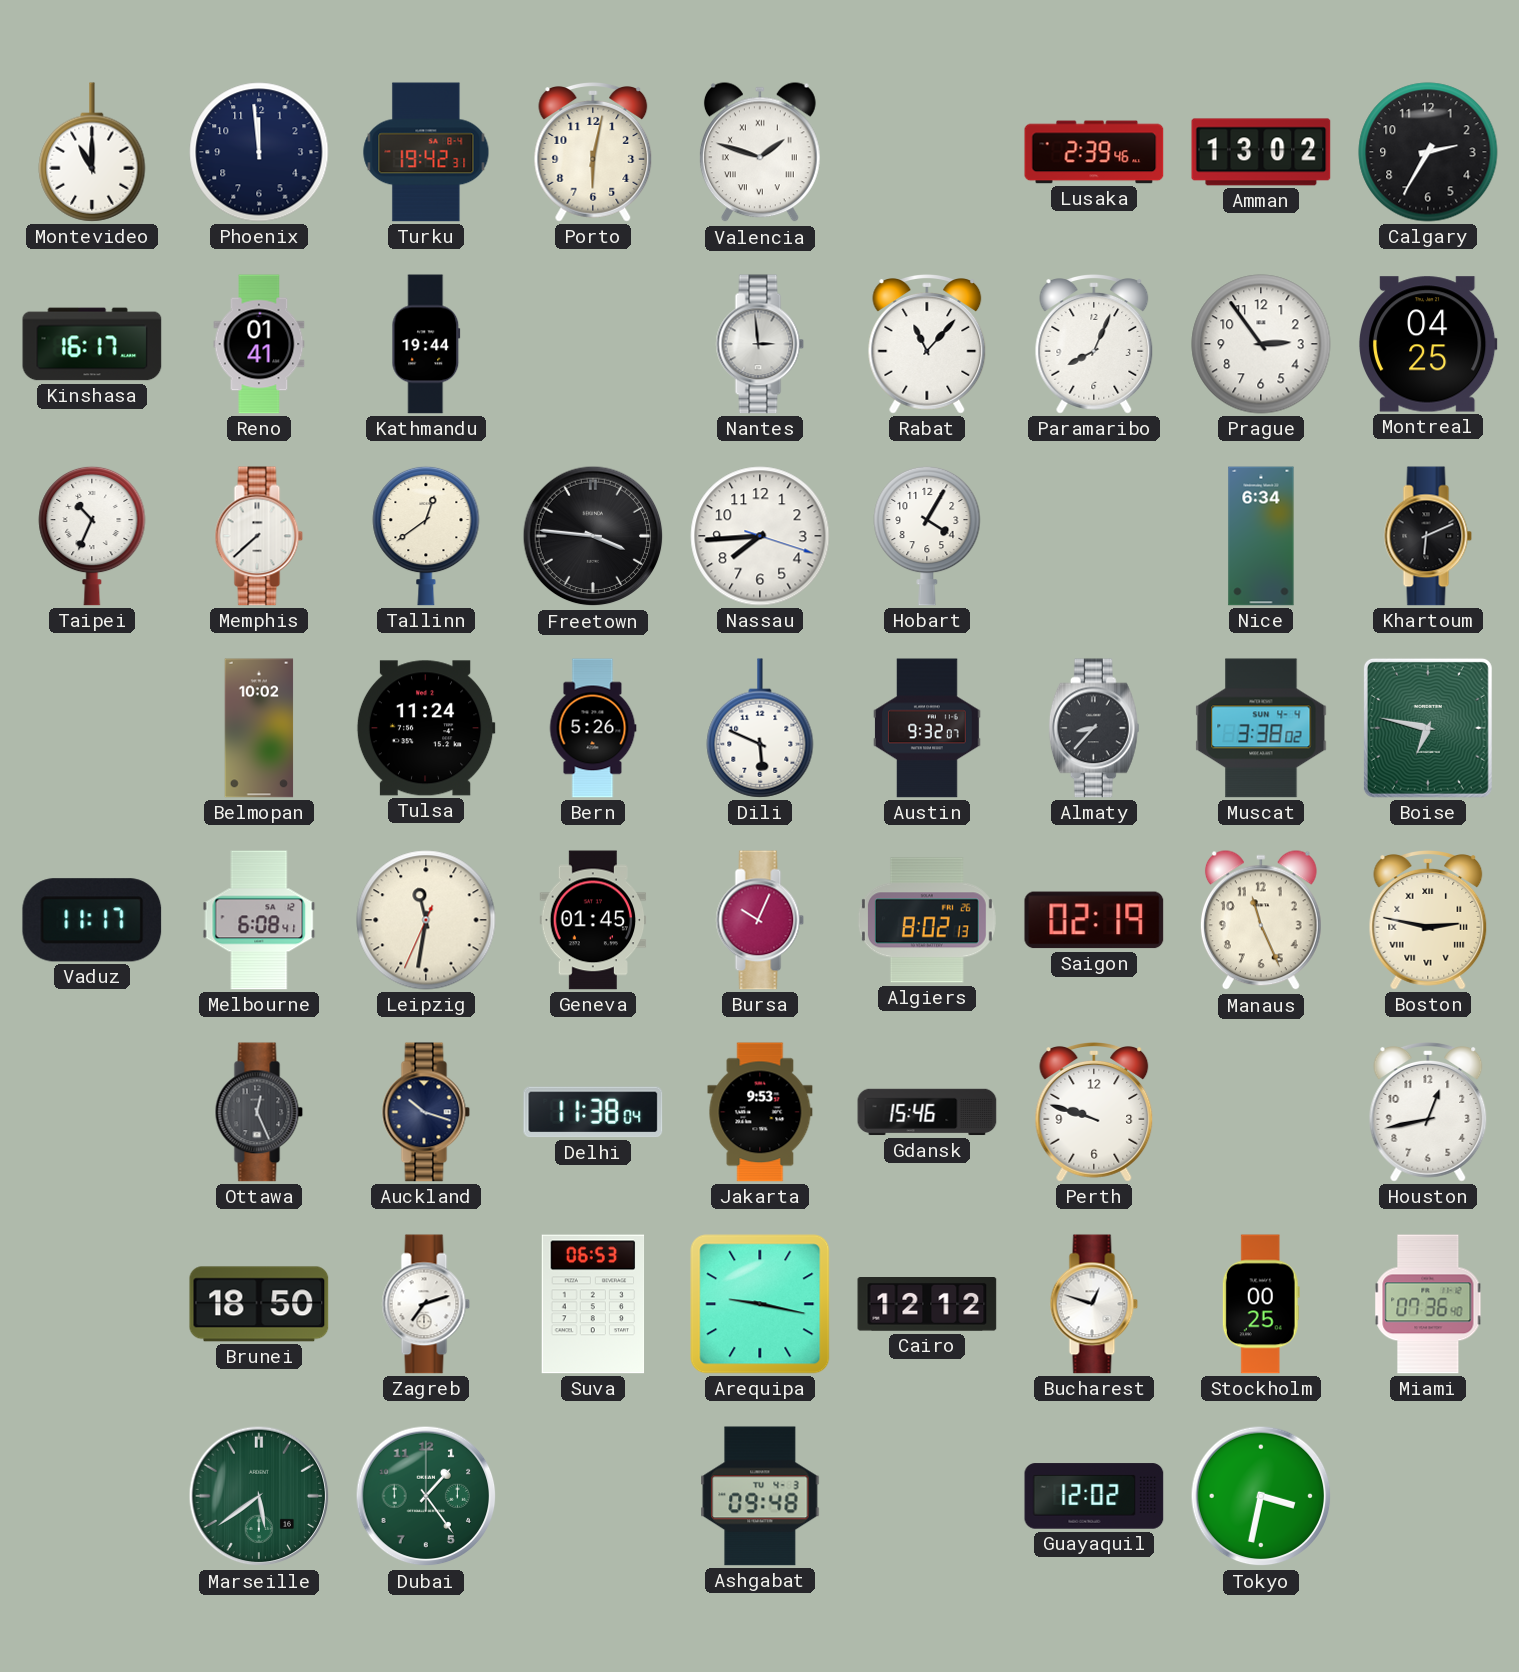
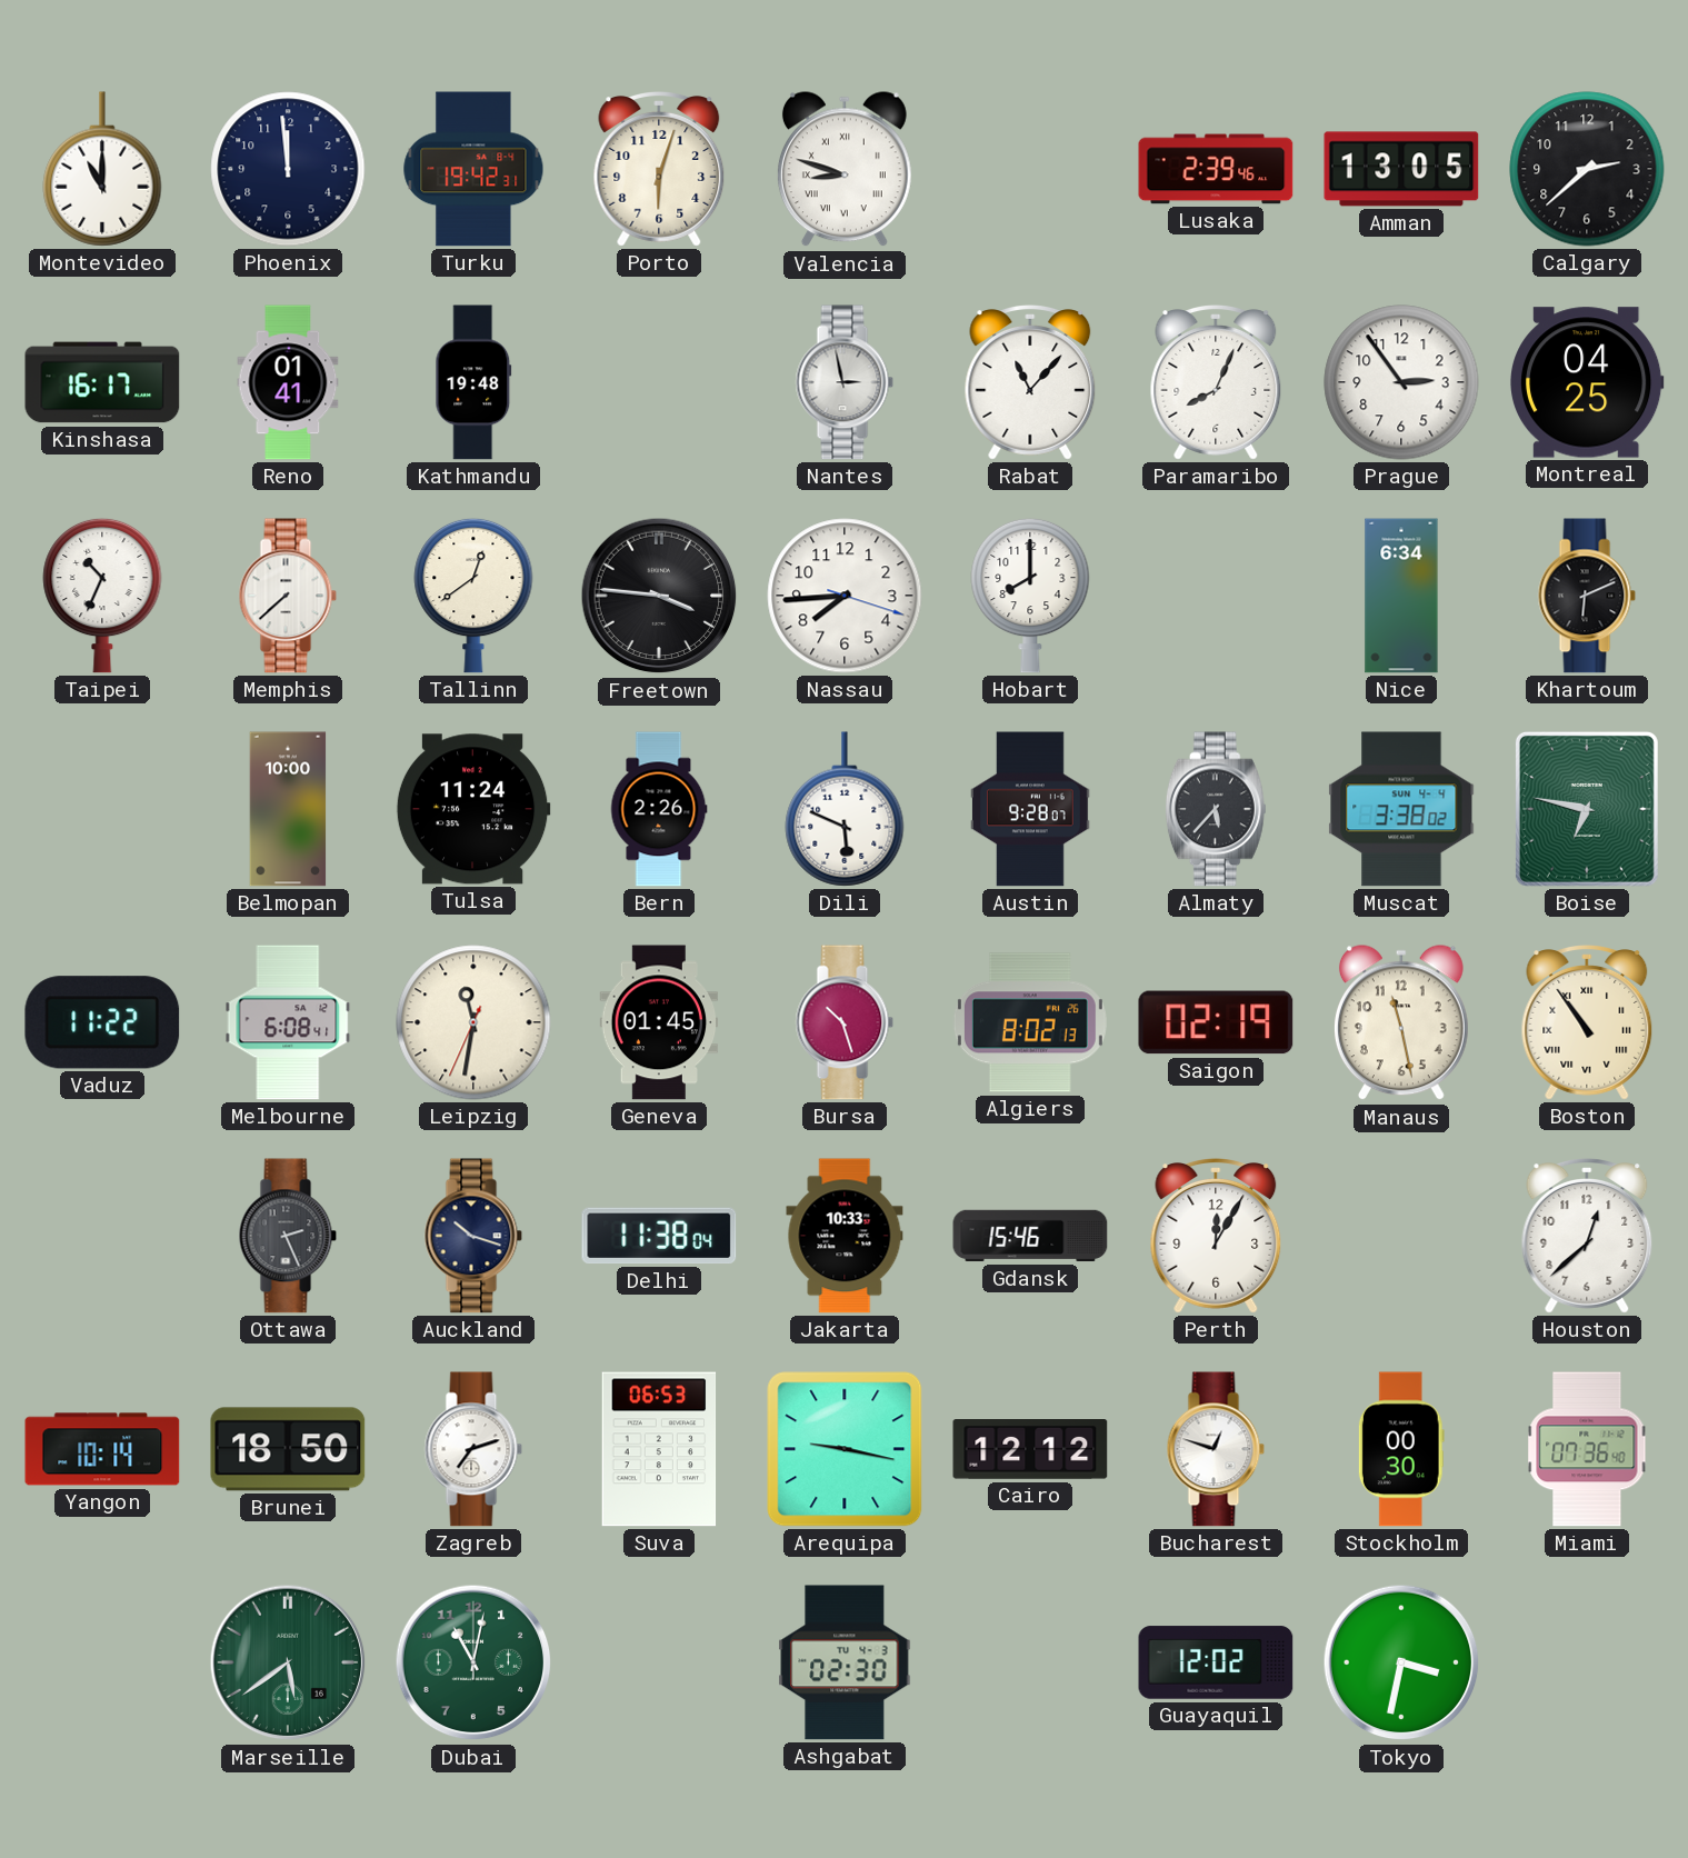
Porto: 6:02 -> 6:03
Valencia: 1:48 -> 8:48
Amman: 13:02 -> 13:05
Calgary: 2:35 -> 2:38
Kathmandu: 19:44 -> 19:48
Nantes: 2:59 -> 2:58
Hobart: 4:05 -> 8:00
Belmopan: 10:02 -> 10:00
Bern: 5:26 -> 2:26
Austin: 9:32 -> 9:28
Almaty: 8:37 -> 5:37
Vaduz: 11:17 -> 11:22
Bursa: 10:04 -> 10:27
Manaus: 11:26 -> 11:28
Boston: 2:47 -> 10:54
Ottawa: 12:26 -> 2:26
Jakarta: 9:53 -> 10:33
Perth: 9:48 -> 12:05
Houston: 12:43 -> 12:38
Yangon: none -> 10:14
Stockholm: 00:25 -> 00:30
Dubai: 1:24 -> 11:02
Ashgabat: 09:48 -> 02:30
